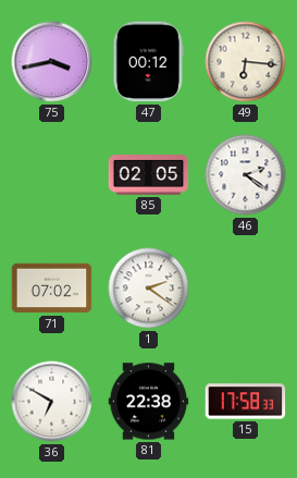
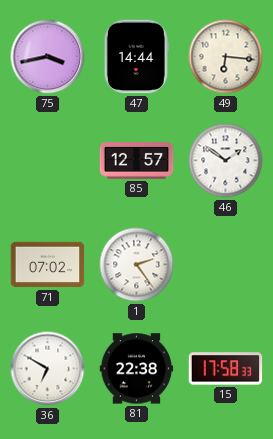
47: 00:12 -> 14:44
85: 02:05 -> 12:57
46: 2:21 -> 1:51
1: 2:21 -> 2:24
